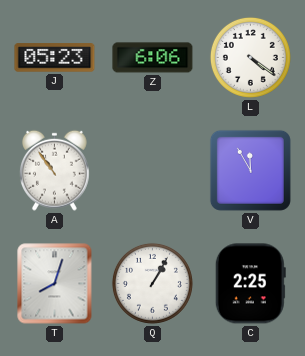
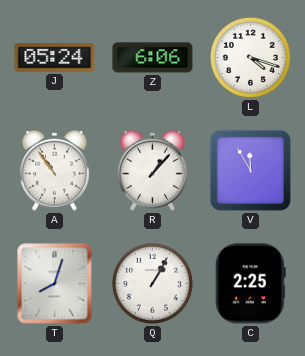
J: 05:23 -> 05:24
L: 4:21 -> 4:18
R: none -> 1:07
